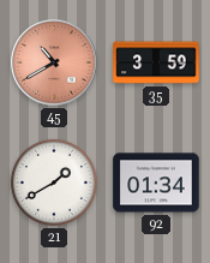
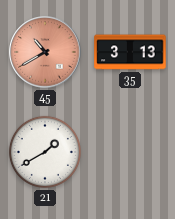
35: 3:59 -> 3:13
92: 01:34 -> none
